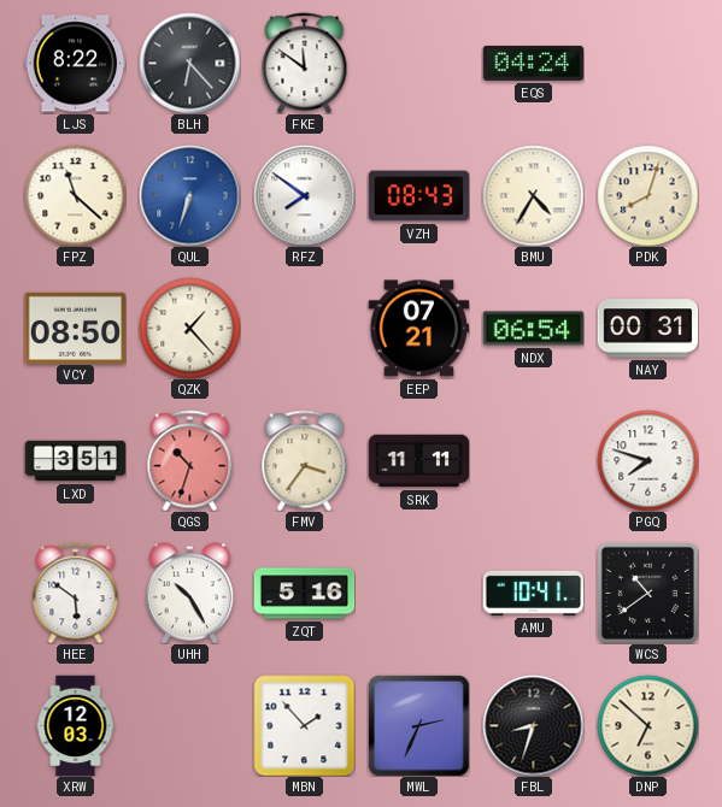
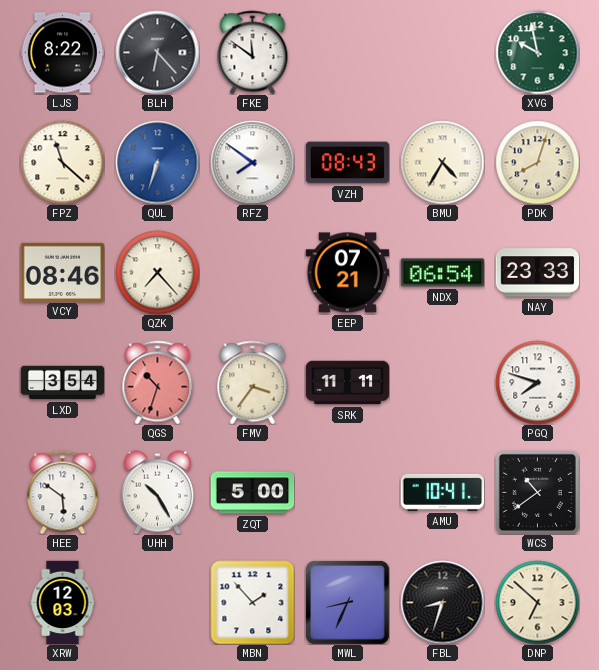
EQS: 04:24 -> none
XVG: none -> 9:58
VCY: 08:50 -> 08:46
QZK: 1:23 -> 7:23
NAY: 00:31 -> 23:33
LXD: 3:51 -> 3:54
ZQT: 5:16 -> 5:00
MWL: 2:34 -> 8:34
